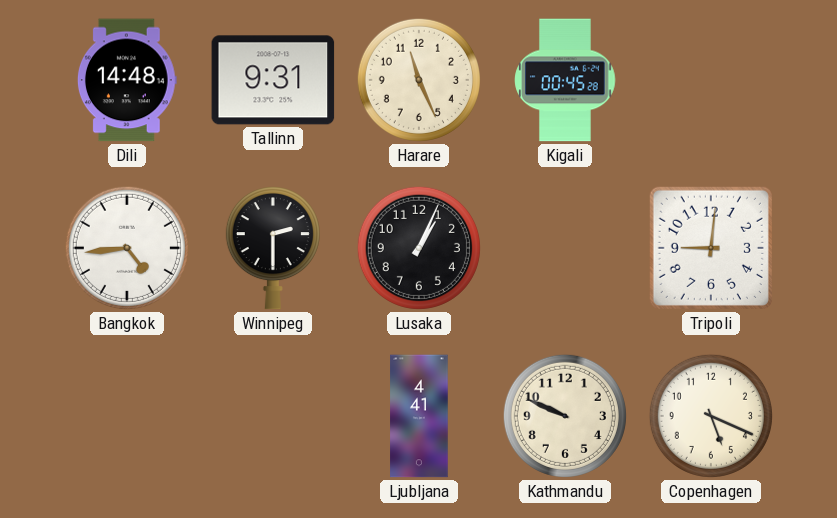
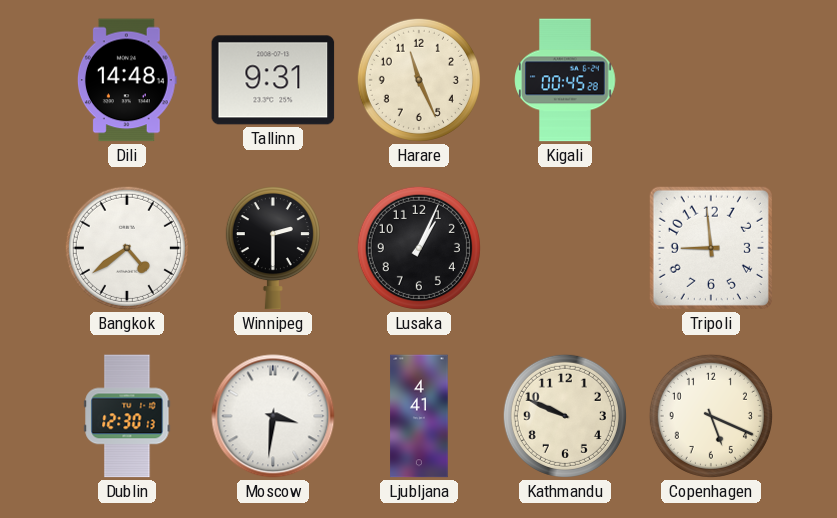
Bangkok: 4:44 -> 4:39
Tripoli: 9:01 -> 8:59
Dublin: none -> 12:30
Moscow: none -> 3:31
